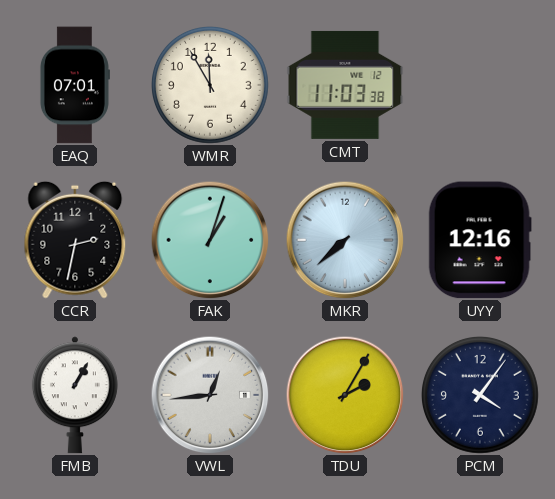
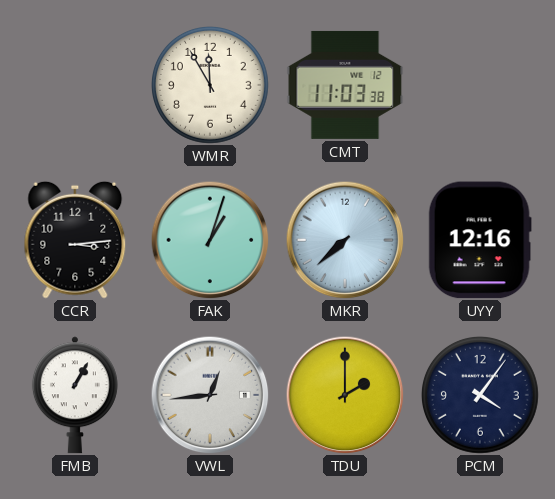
EAQ: 07:01 -> none
CCR: 2:32 -> 3:14
TDU: 2:05 -> 2:00
